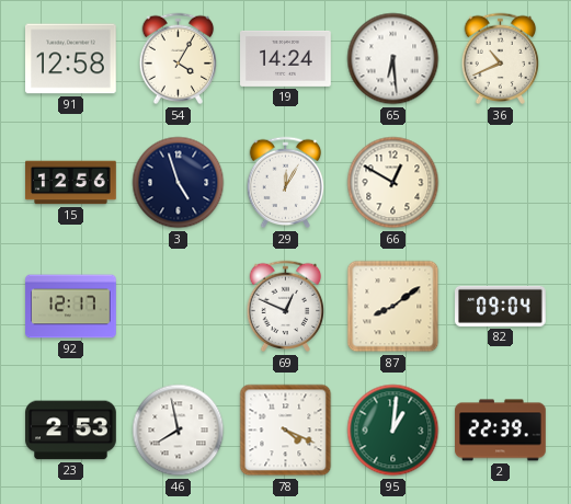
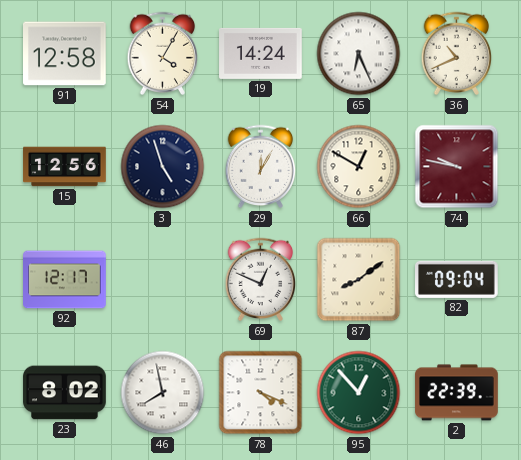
65: 6:29 -> 6:26
74: none -> 9:47
23: 2:53 -> 8:02
95: 1:01 -> 12:53
